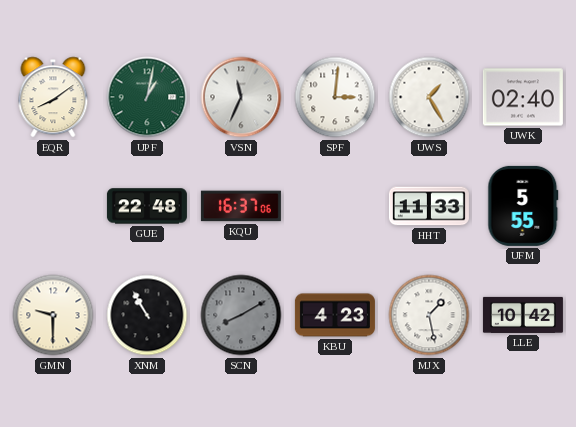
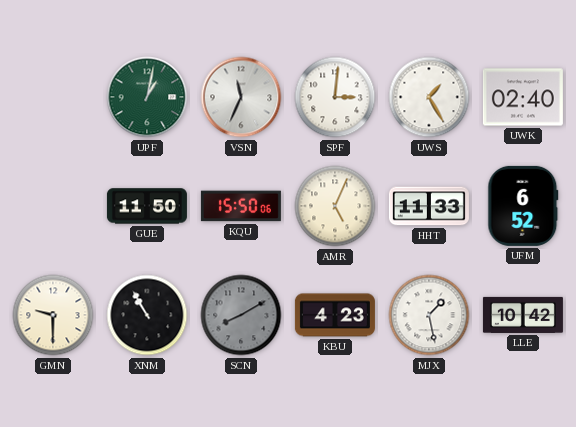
EQR: 8:09 -> none
GUE: 22:48 -> 11:50
KQU: 16:37 -> 15:50
AMR: none -> 5:04
UFM: 5:55 -> 6:52
